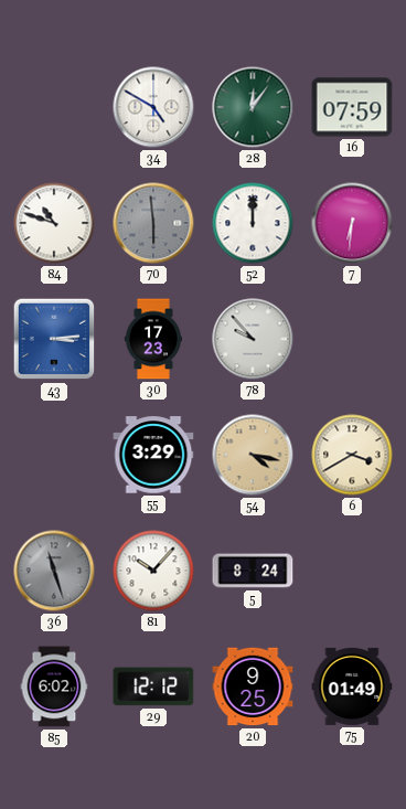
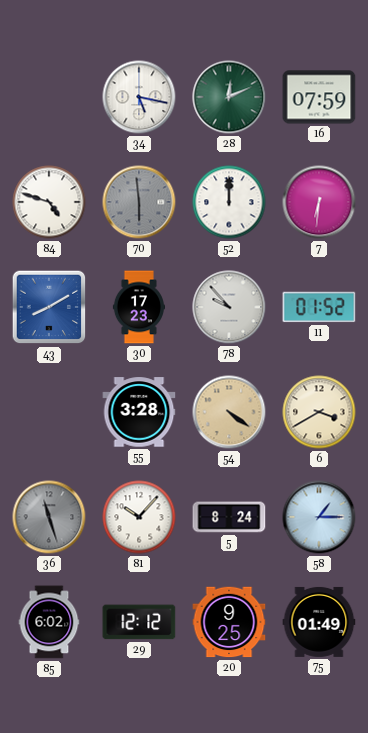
34: 4:50 -> 5:17
28: 12:06 -> 12:11
84: 10:48 -> 4:48
43: 3:14 -> 8:10
11: none -> 01:52
55: 3:29 -> 3:28
54: 4:17 -> 4:21
58: none -> 1:15
